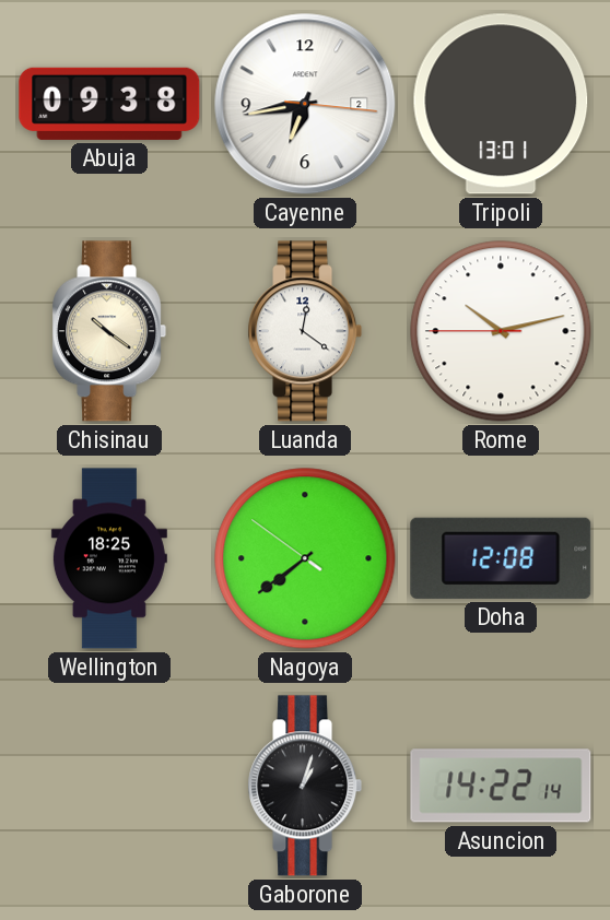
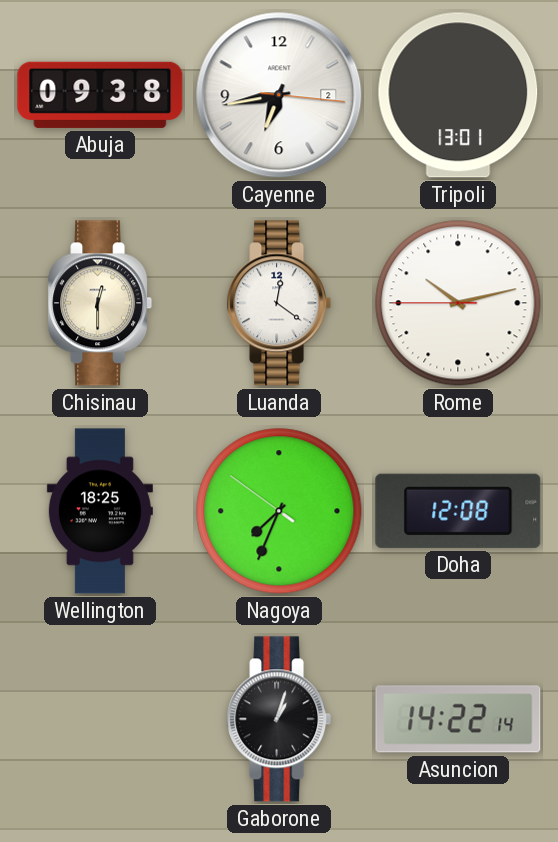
Chisinau: 10:21 -> 12:30
Nagoya: 7:38 -> 7:33
